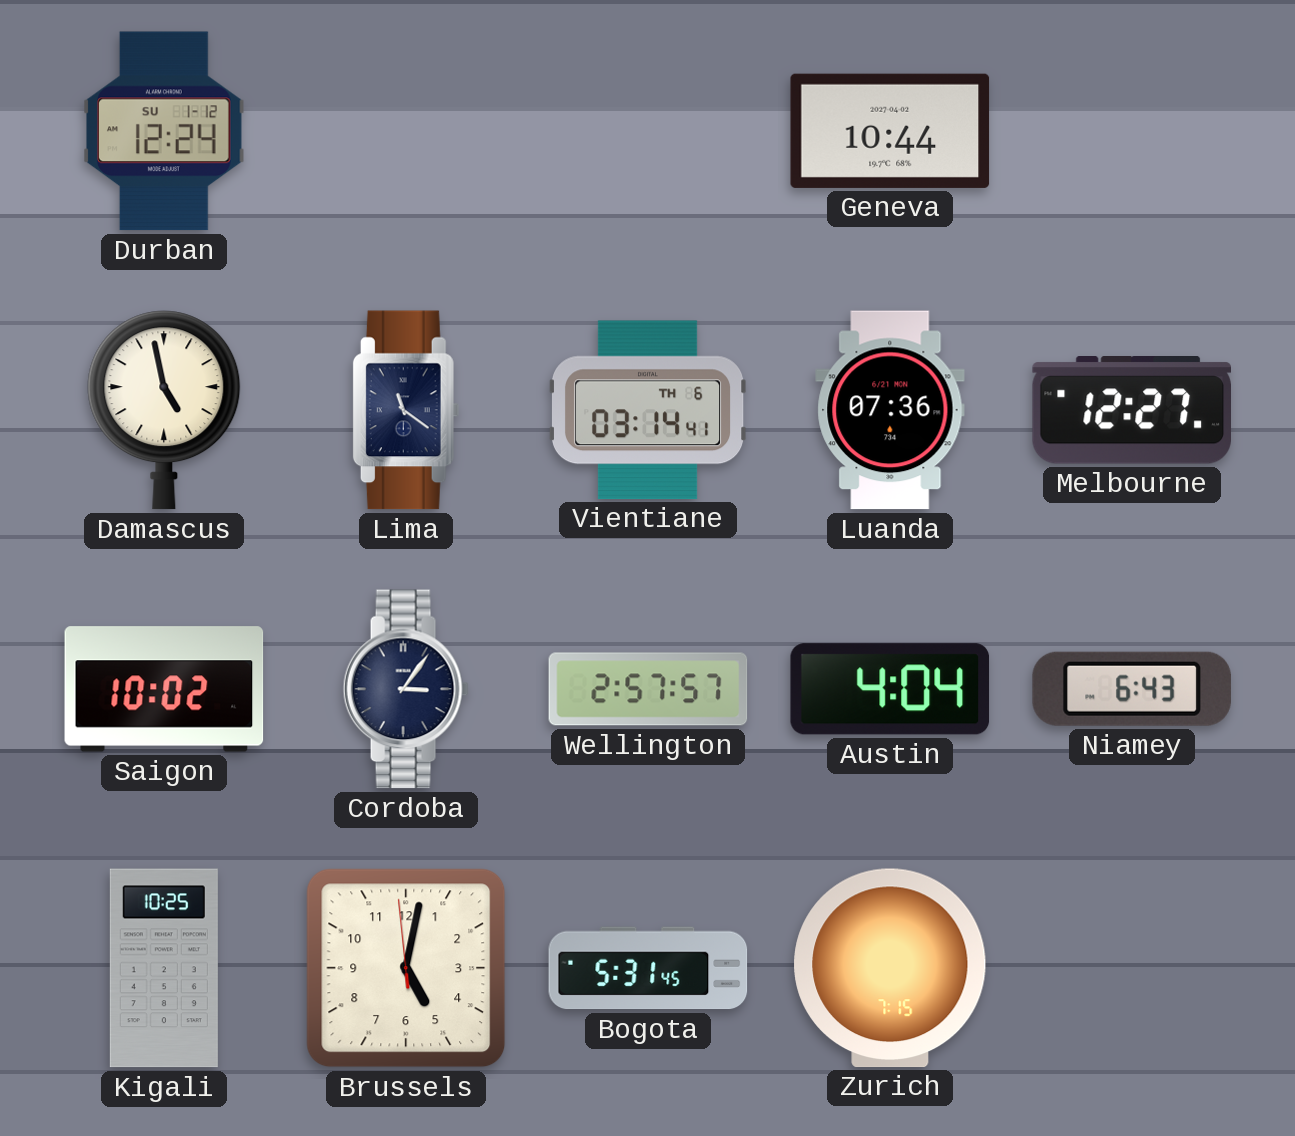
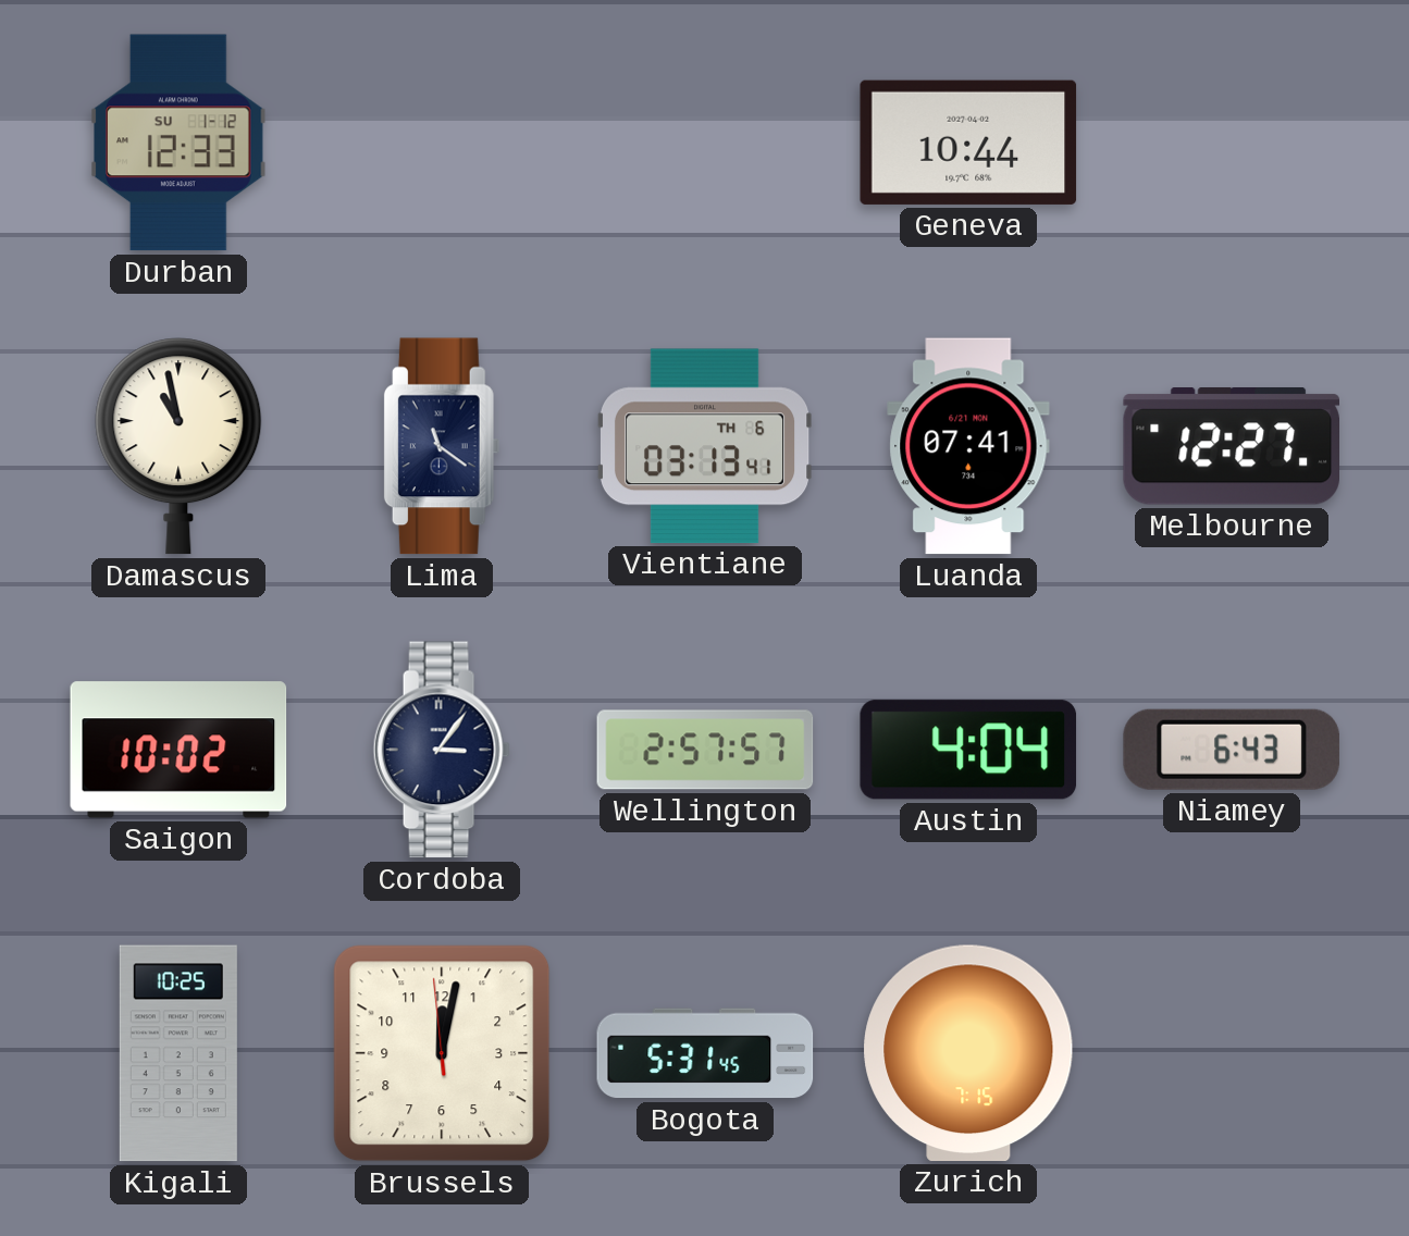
Durban: 12:24 -> 12:33
Damascus: 4:58 -> 10:58
Vientiane: 03:14 -> 03:13
Luanda: 07:36 -> 07:41
Brussels: 5:01 -> 12:01
